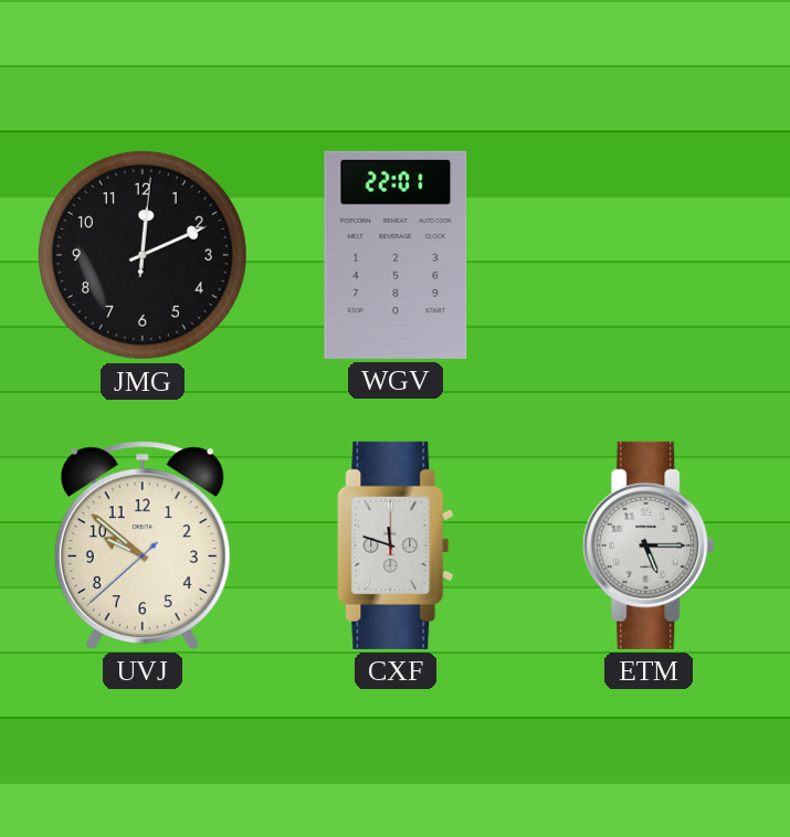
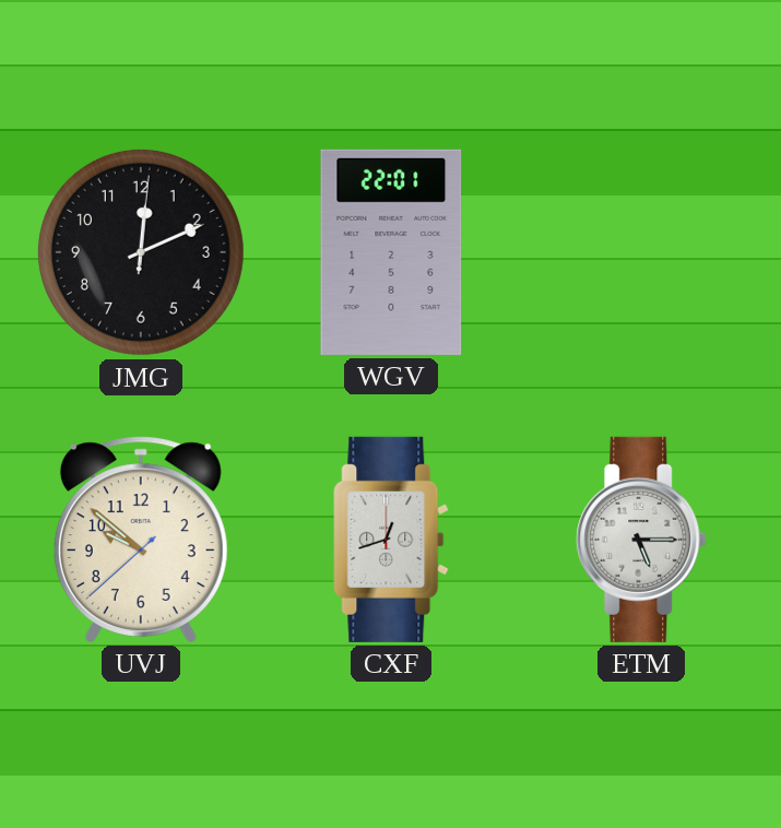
CXF: 11:48 -> 12:42
